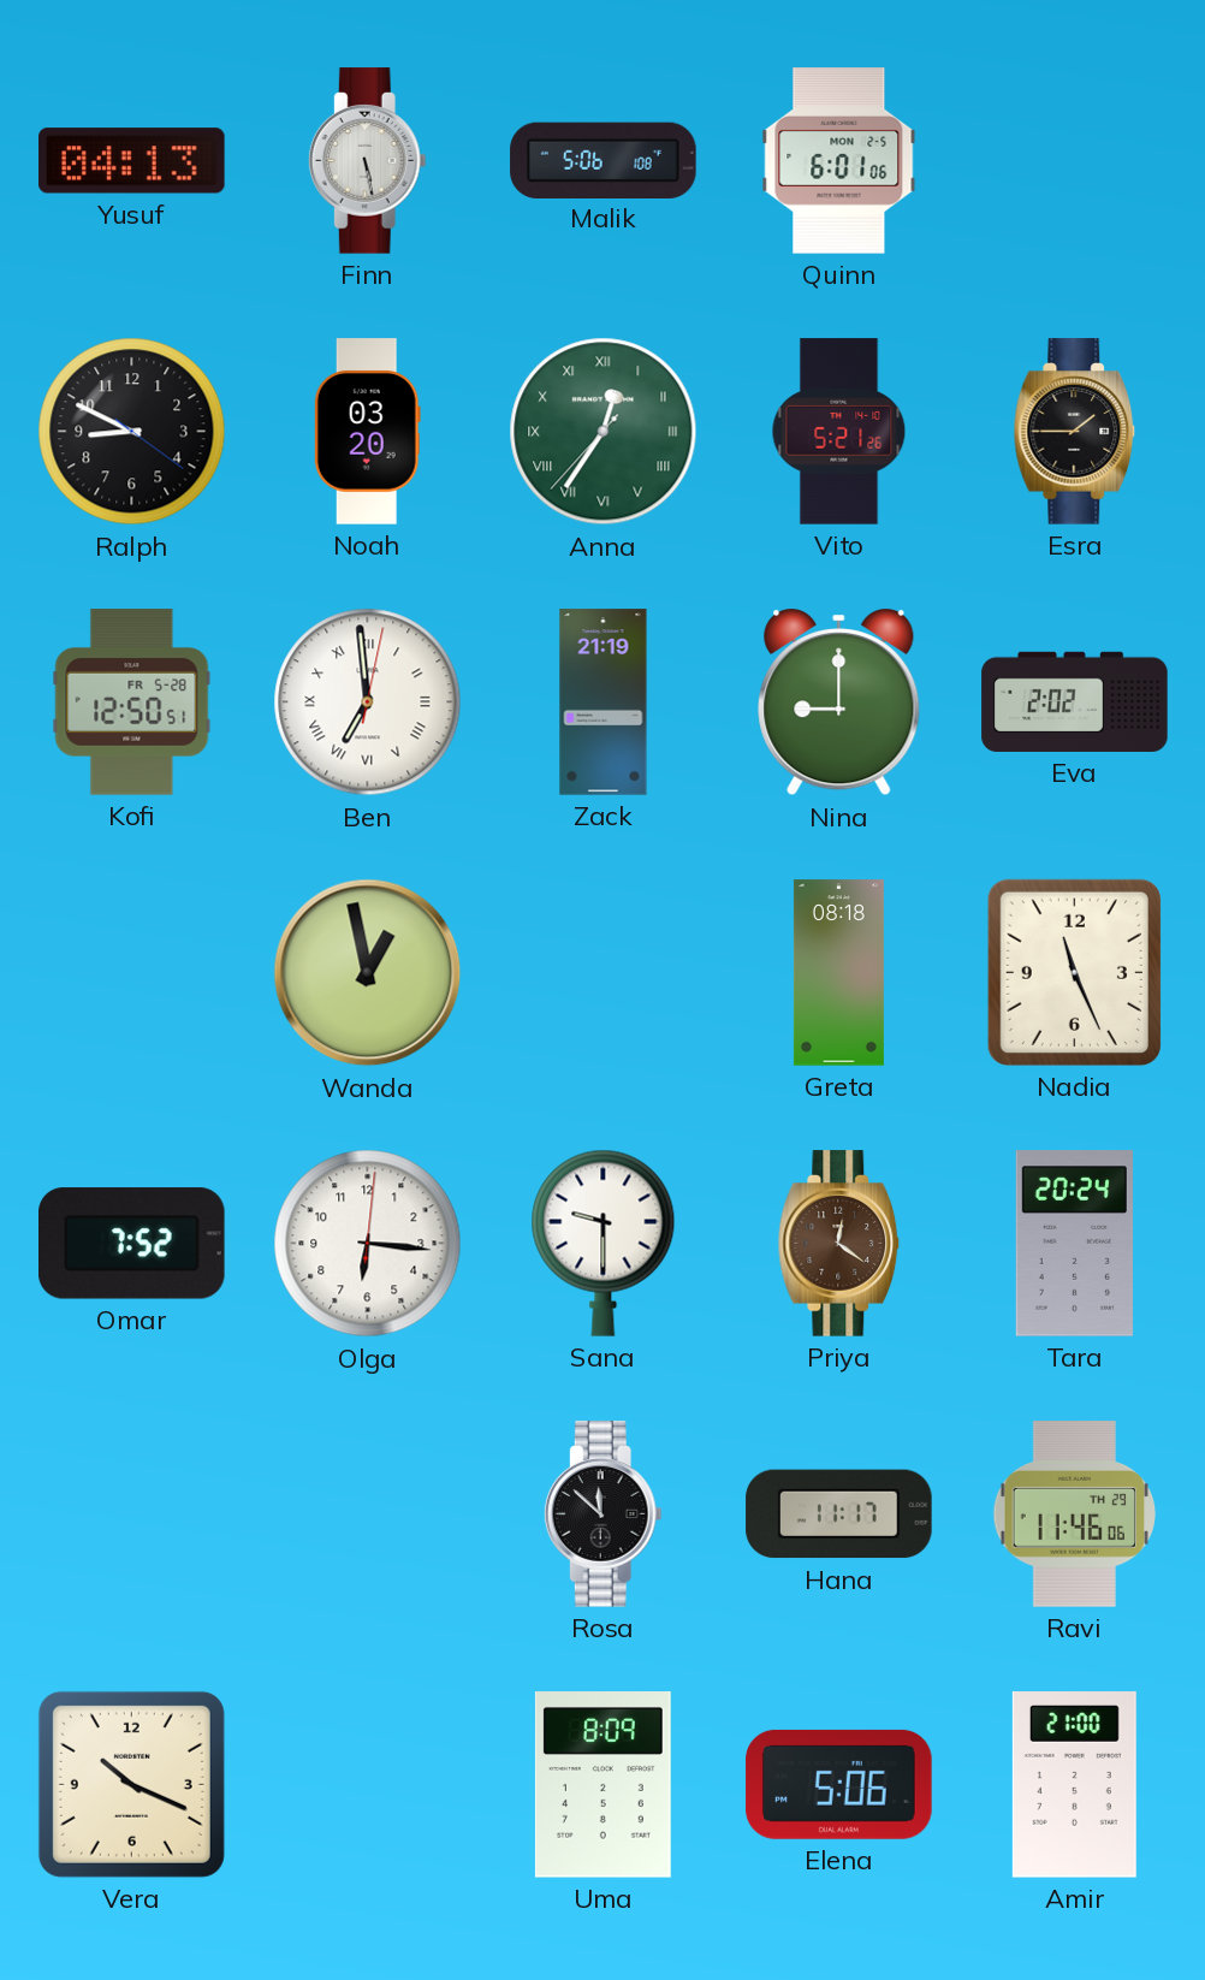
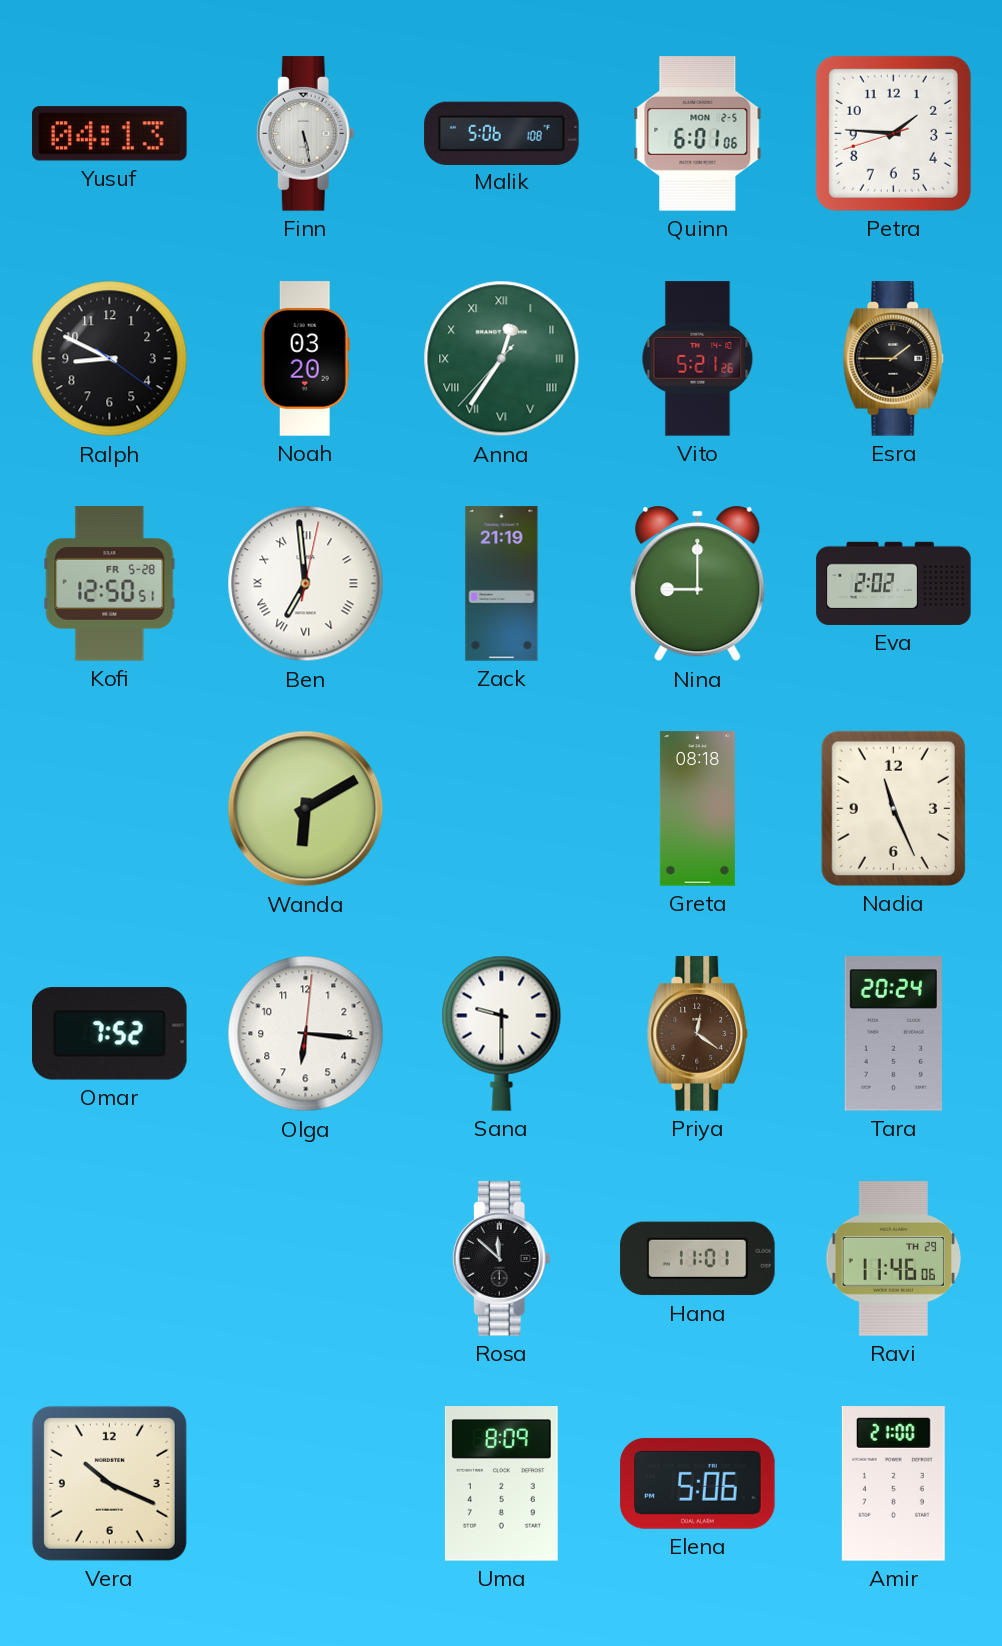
Petra: none -> 1:45
Wanda: 12:58 -> 6:10
Hana: 11:17 -> 11:01
